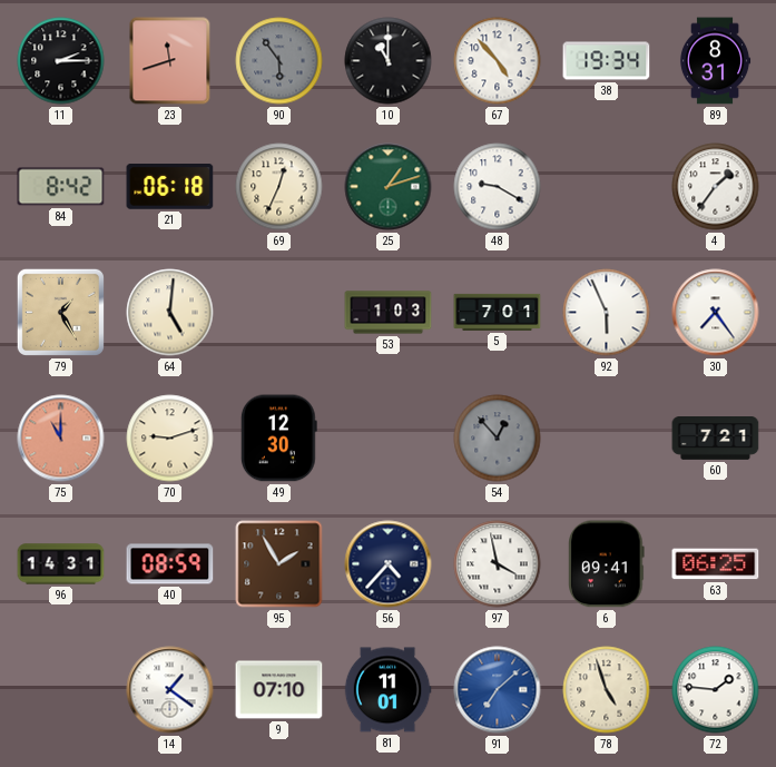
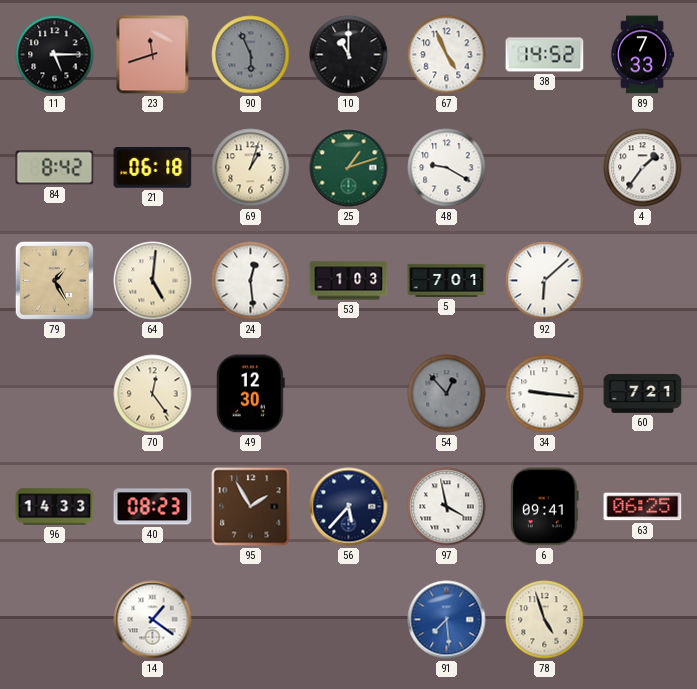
11: 2:15 -> 5:15
90: 5:54 -> 5:56
67: 4:53 -> 4:56
38: 19:34 -> 14:52
89: 8:31 -> 7:33
69: 12:34 -> 1:03
24: none -> 12:29
92: 5:56 -> 6:08
30: 7:24 -> none
75: 11:00 -> none
70: 9:12 -> 12:24
34: none -> 9:16
96: 14:31 -> 14:33
40: 08:59 -> 08:23
56: 4:37 -> 5:37
9: 07:10 -> none
81: 11:01 -> none
91: 7:08 -> 7:29
72: 1:46 -> none
